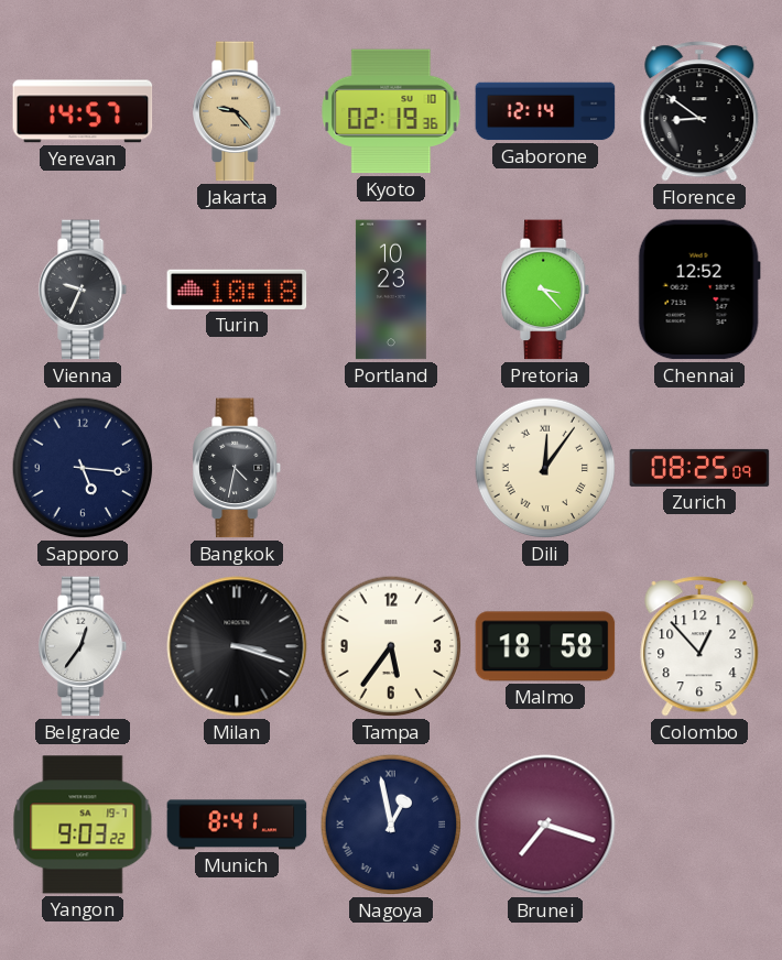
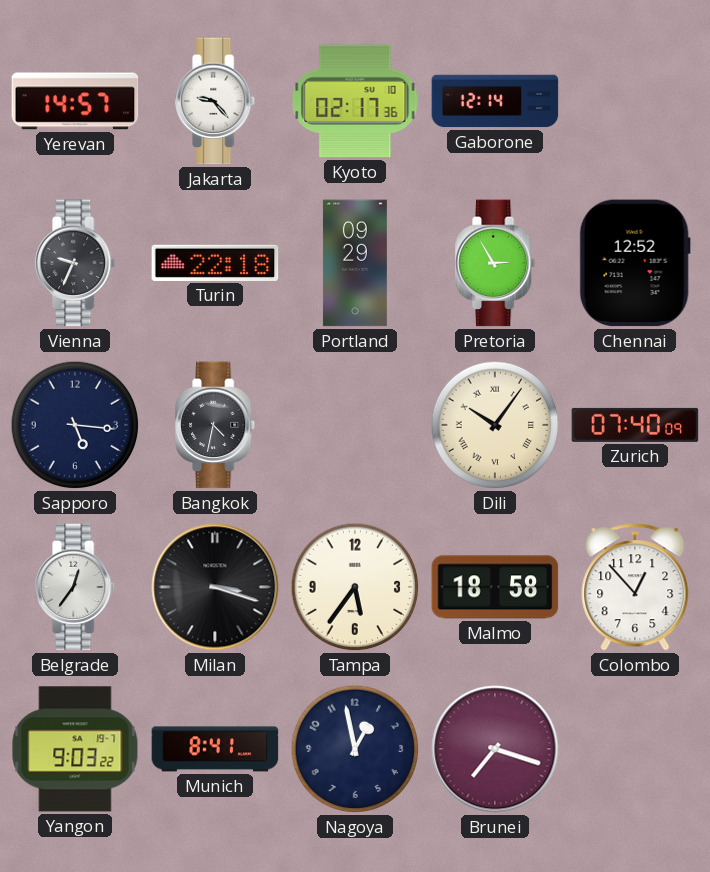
Jakarta dial: champagne -> white
Kyoto: 02:19 -> 02:17
Florence: 8:51 -> none
Turin: 10:18 -> 22:18
Portland: 10:23 -> 09:29
Pretoria: 3:23 -> 2:55
Dili: 12:06 -> 10:06
Zurich: 08:25 -> 07:40
Nagoya numerals: Roman -> Arabic
